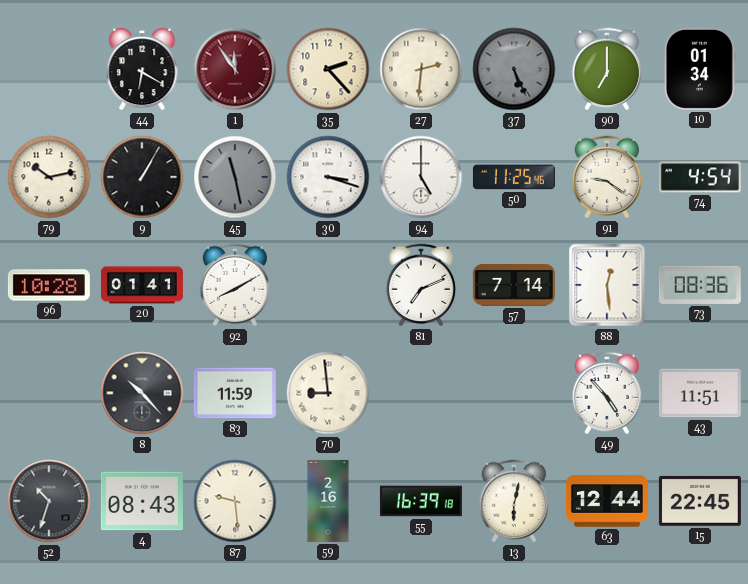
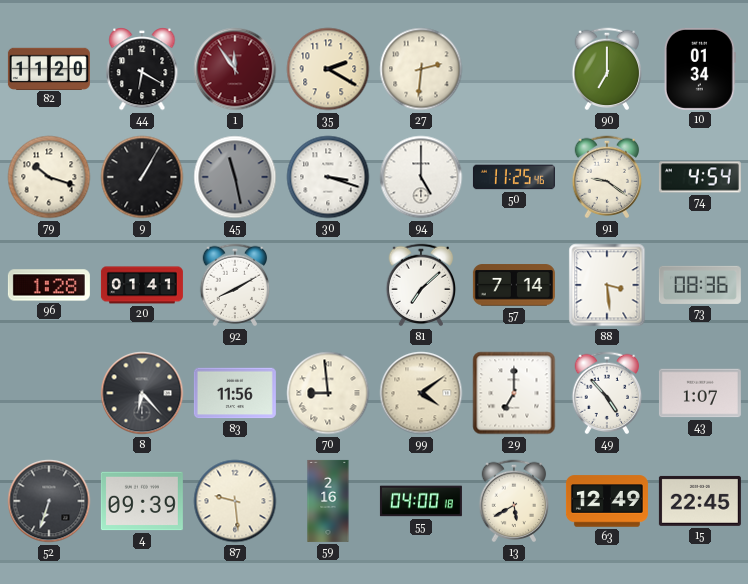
82: none -> 11:20
35: 2:23 -> 2:20
37: 5:26 -> none
79: 10:13 -> 10:18
96: 10:28 -> 1:28
81: 7:11 -> 7:08
88: 12:29 -> 3:29
8: 10:23 -> 6:23
83: 11:59 -> 11:56
99: none -> 4:09
29: none -> 7:00
43: 11:51 -> 1:07
52: 10:33 -> 6:33
4: 08:43 -> 09:39
55: 16:39 -> 04:00
13: 6:02 -> 5:40
63: 12:44 -> 12:49
